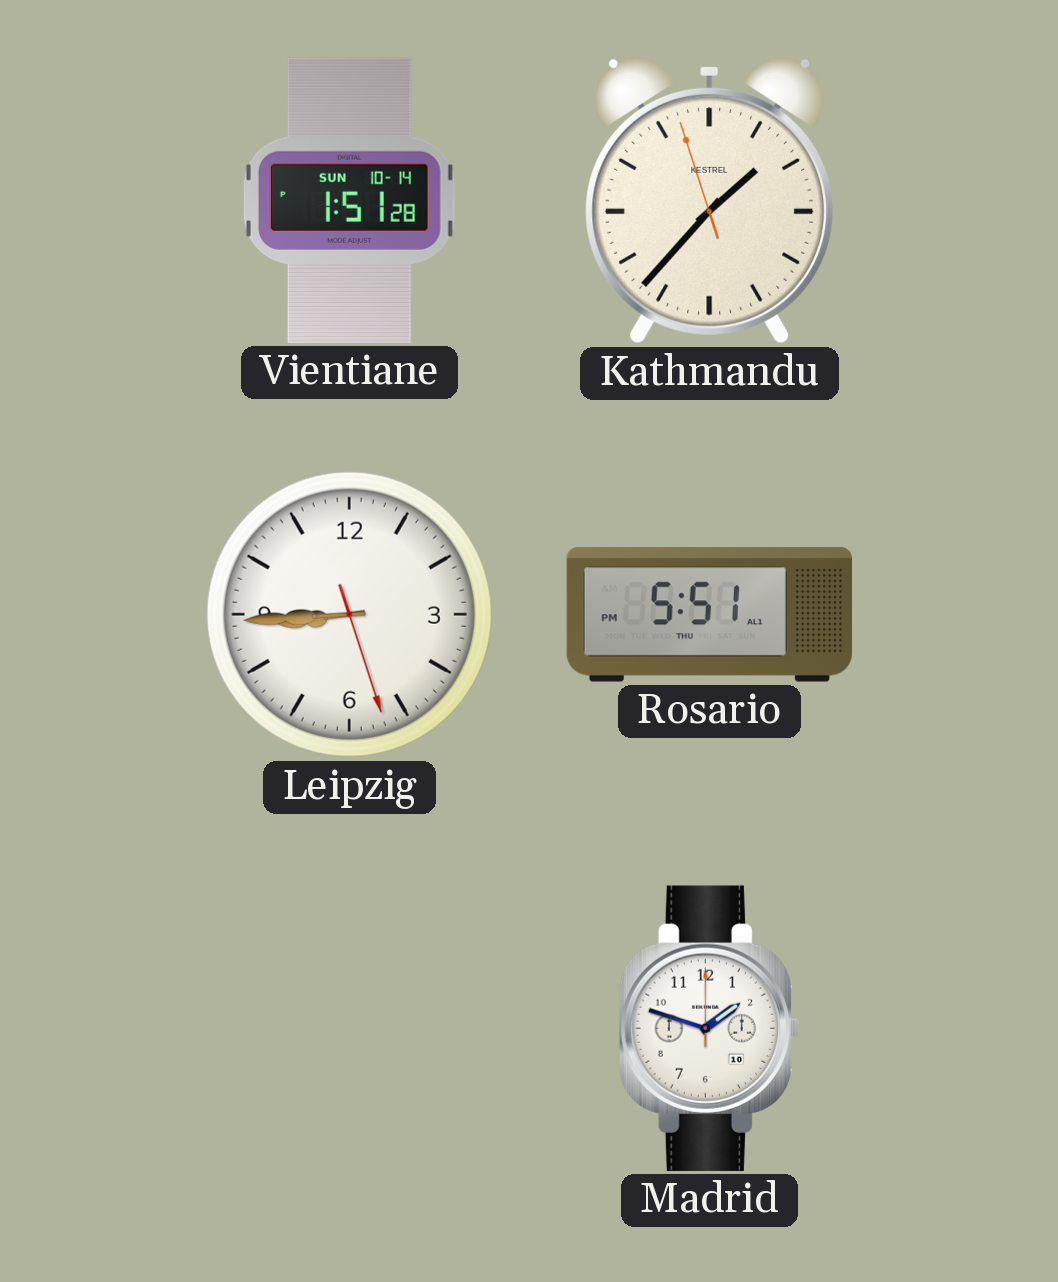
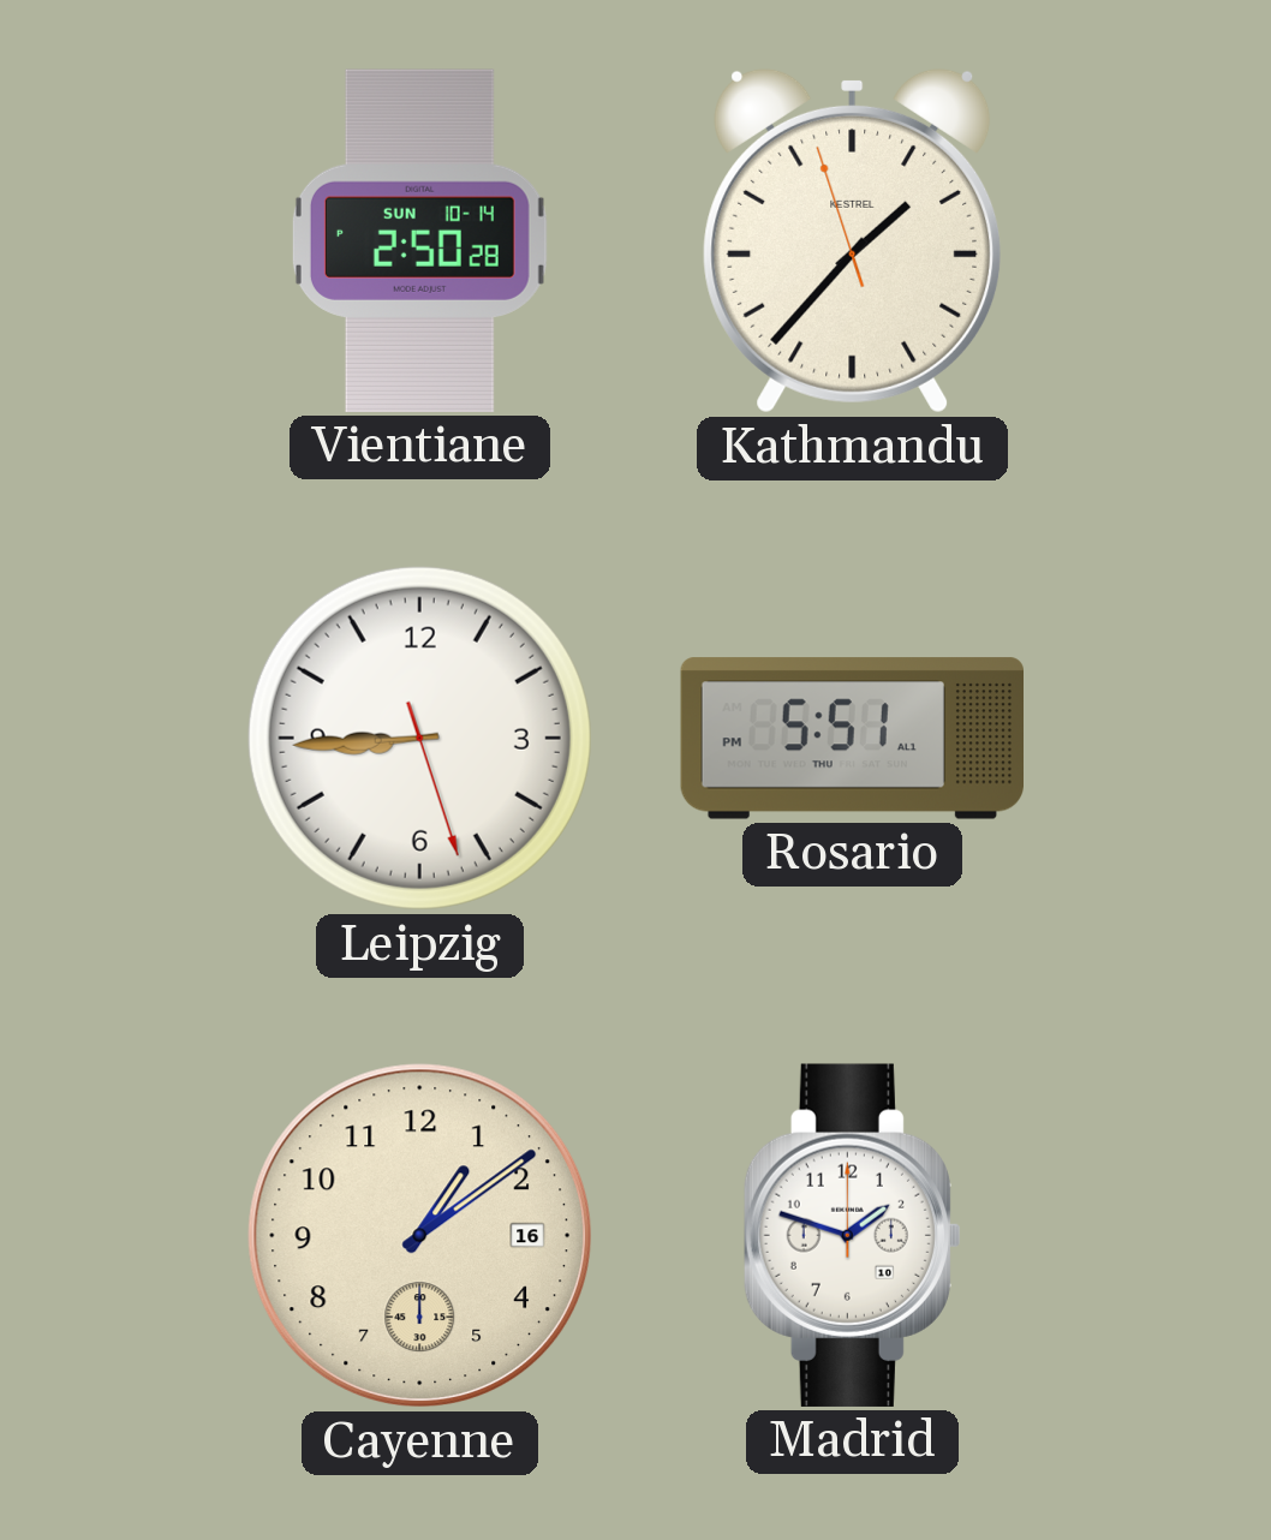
Vientiane: 1:51 -> 2:50
Cayenne: none -> 1:09
